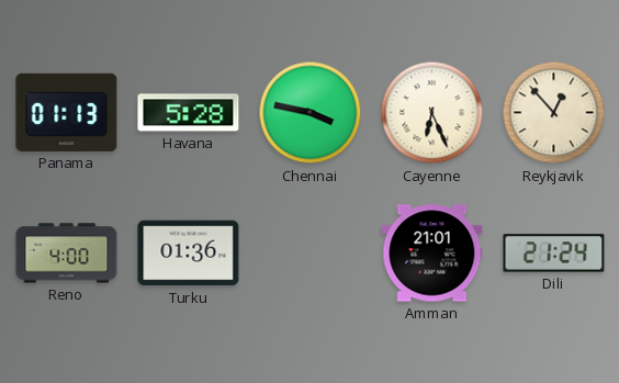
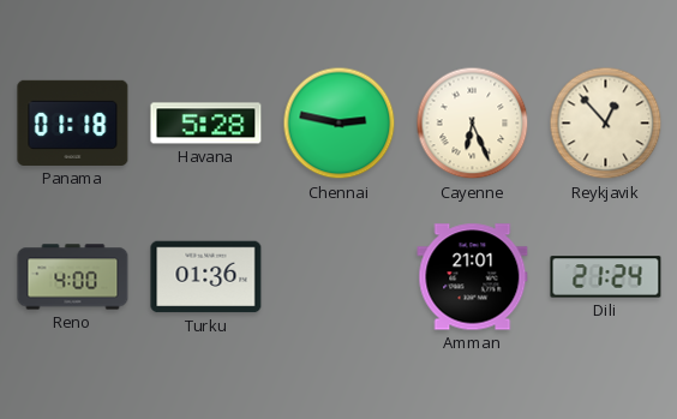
Panama: 01:13 -> 01:18
Chennai: 3:47 -> 2:47
